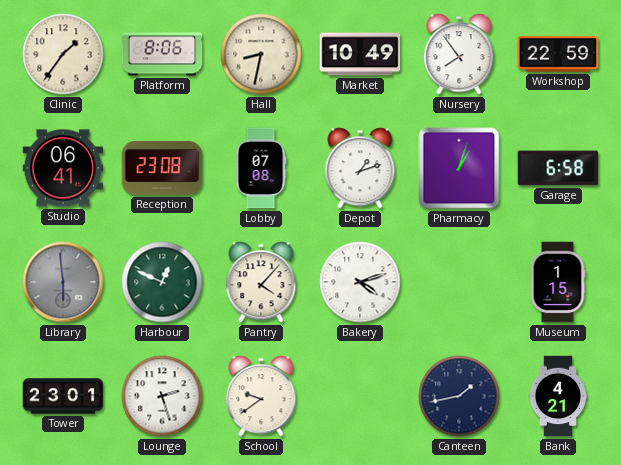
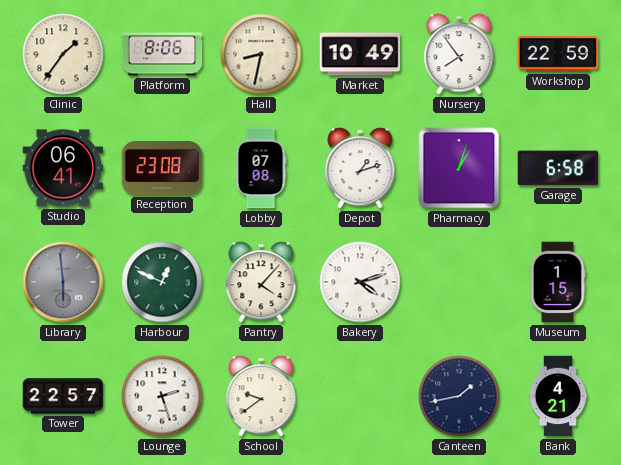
Tower: 23:01 -> 22:57
